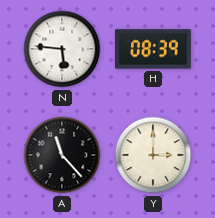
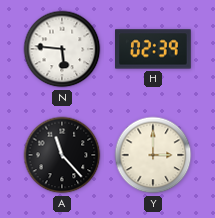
H: 08:39 -> 02:39
